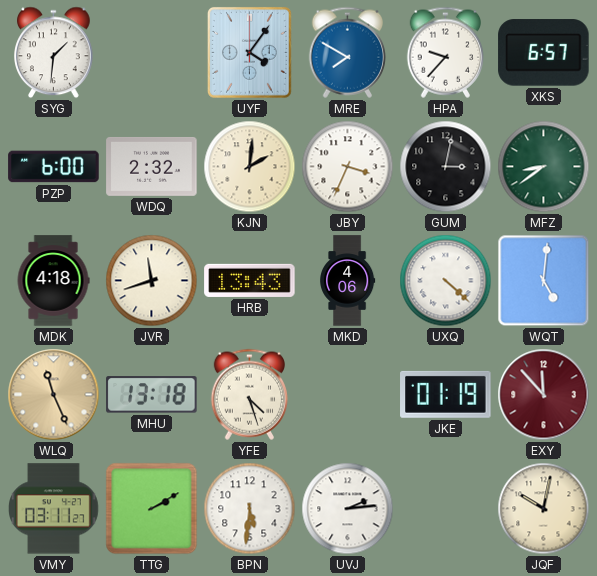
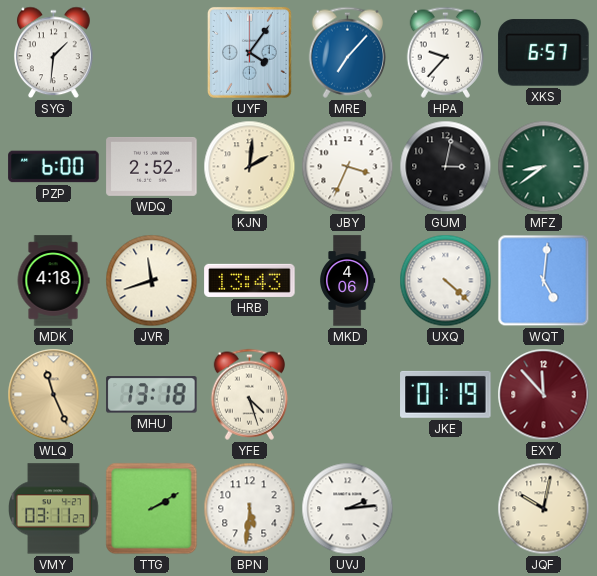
MRE: 7:50 -> 7:07
WDQ: 2:32 -> 2:52
